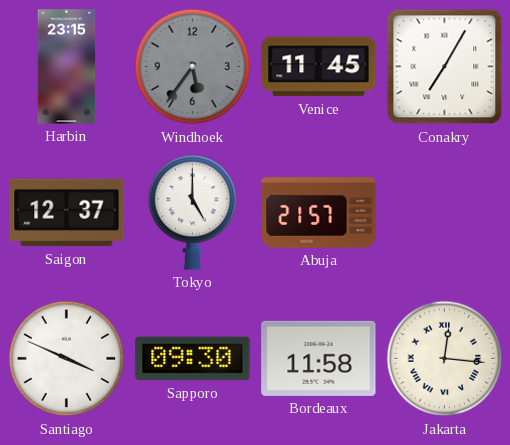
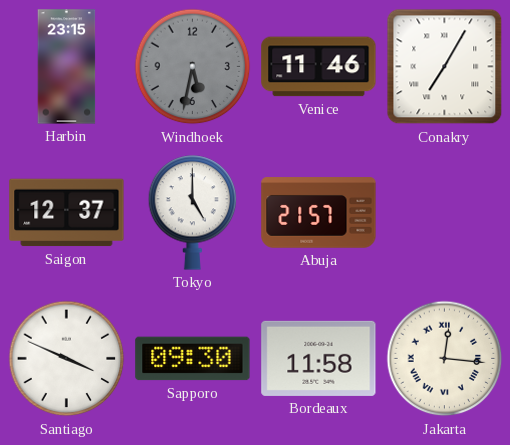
Windhoek: 5:36 -> 5:32
Venice: 11:45 -> 11:46
